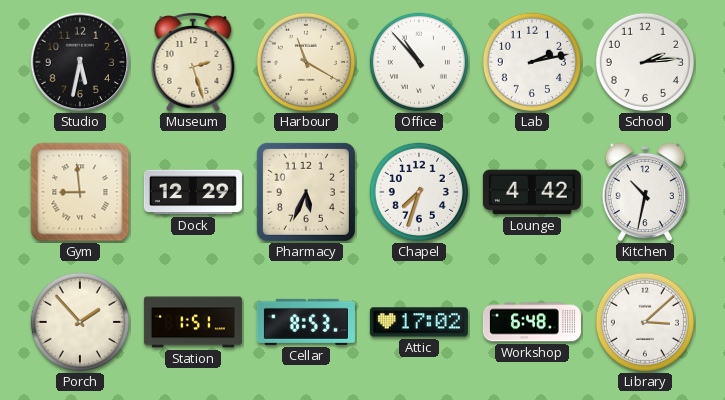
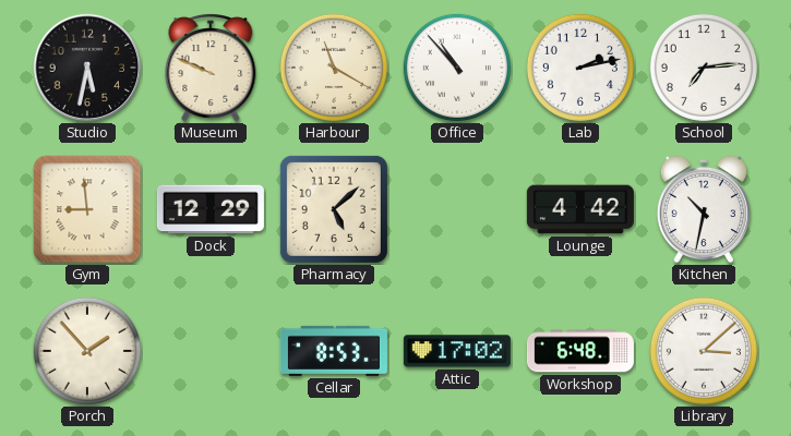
Museum: 2:27 -> 9:49
School: 2:14 -> 7:14
Pharmacy: 5:34 -> 5:08
Chapel: 7:33 -> none
Station: 1:51 -> none
